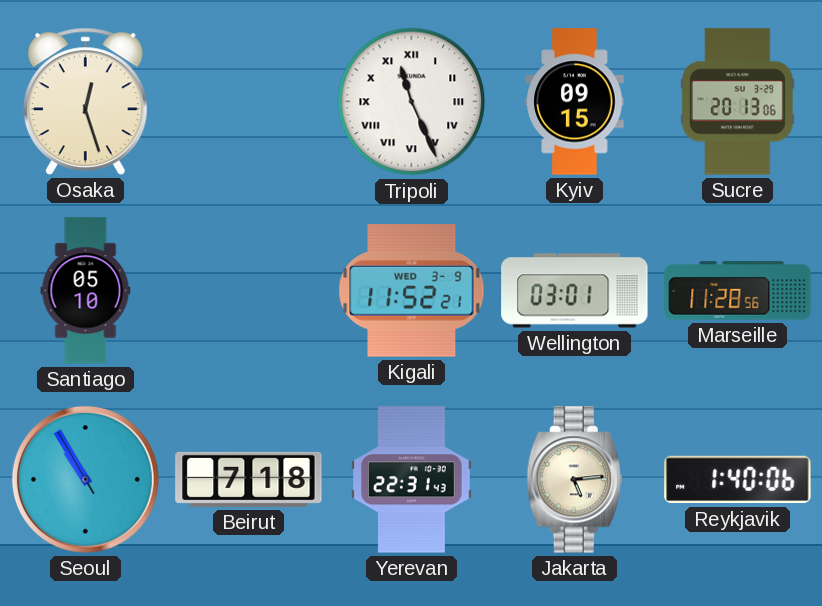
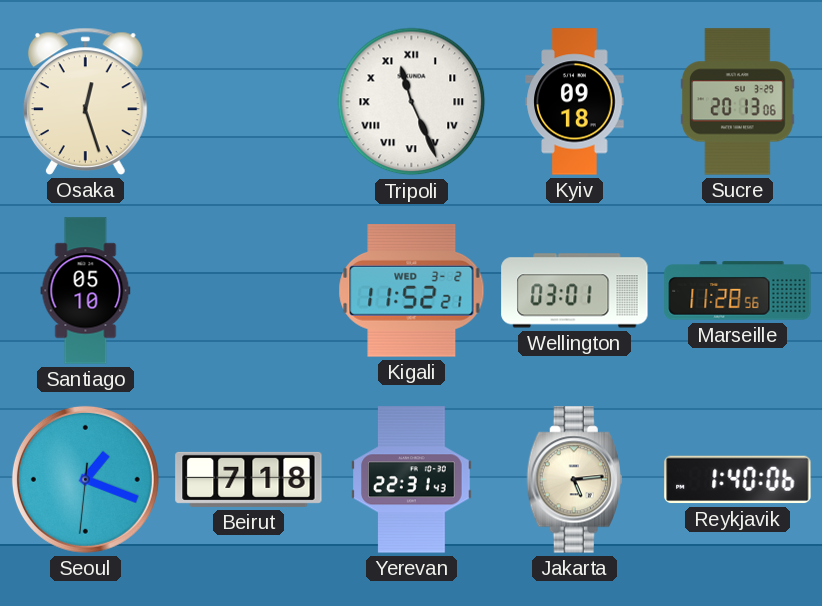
Kyiv: 09:15 -> 09:18
Kigali date: WED 3-9 -> WED 3-2
Seoul: 10:54 -> 1:18
